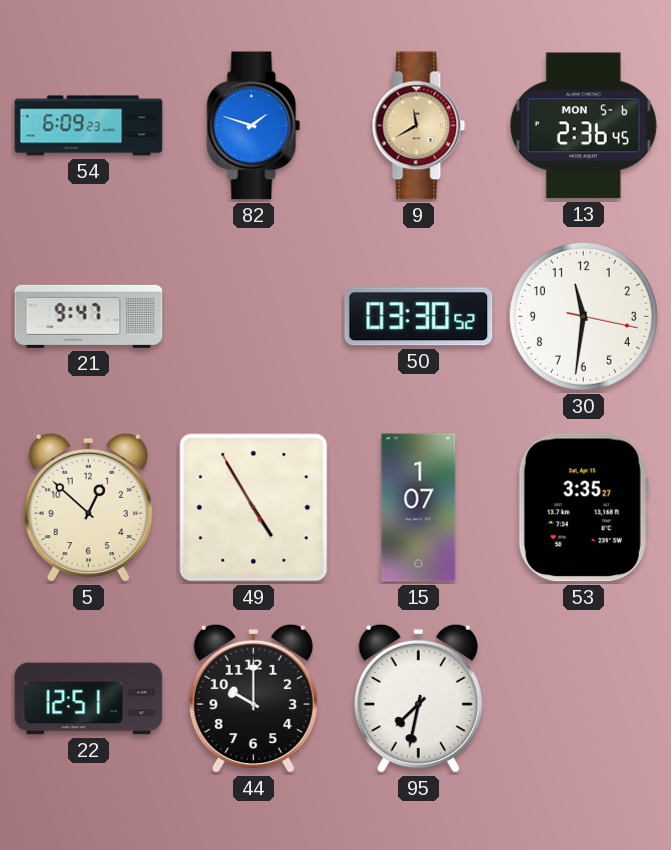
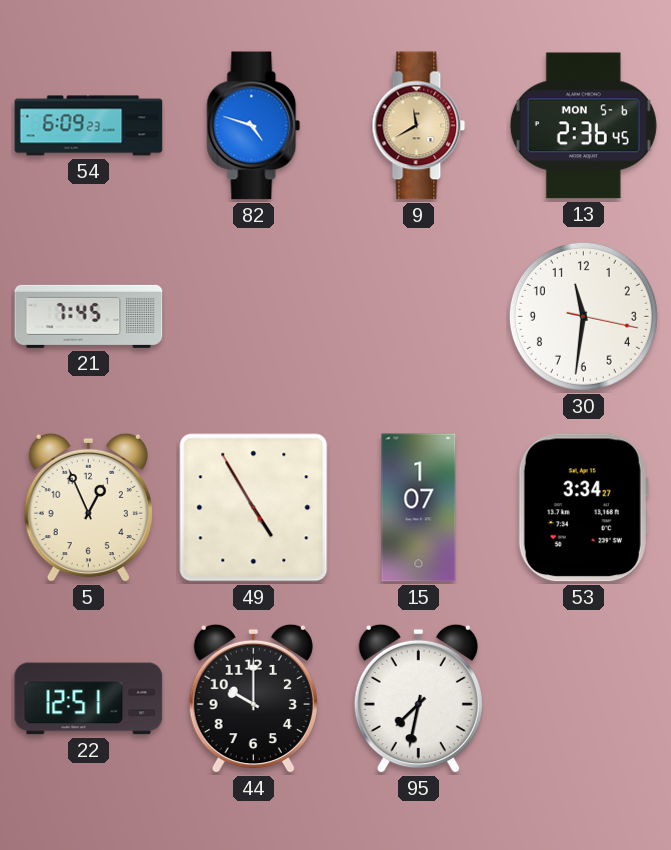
82: 1:48 -> 4:48
21: 9:47 -> 7:45
50: 03:30 -> none
5: 12:52 -> 12:56
53: 3:35 -> 3:34
